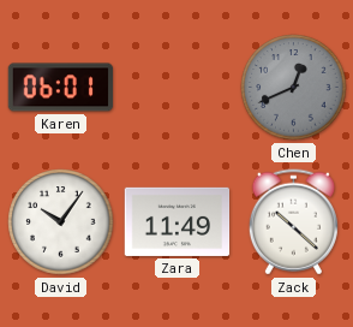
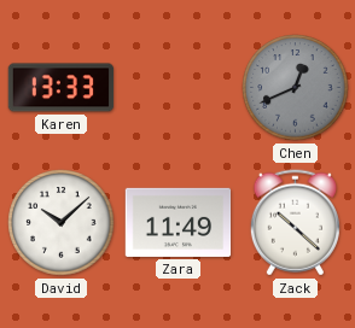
Karen: 06:01 -> 13:33
David: 10:06 -> 10:08
